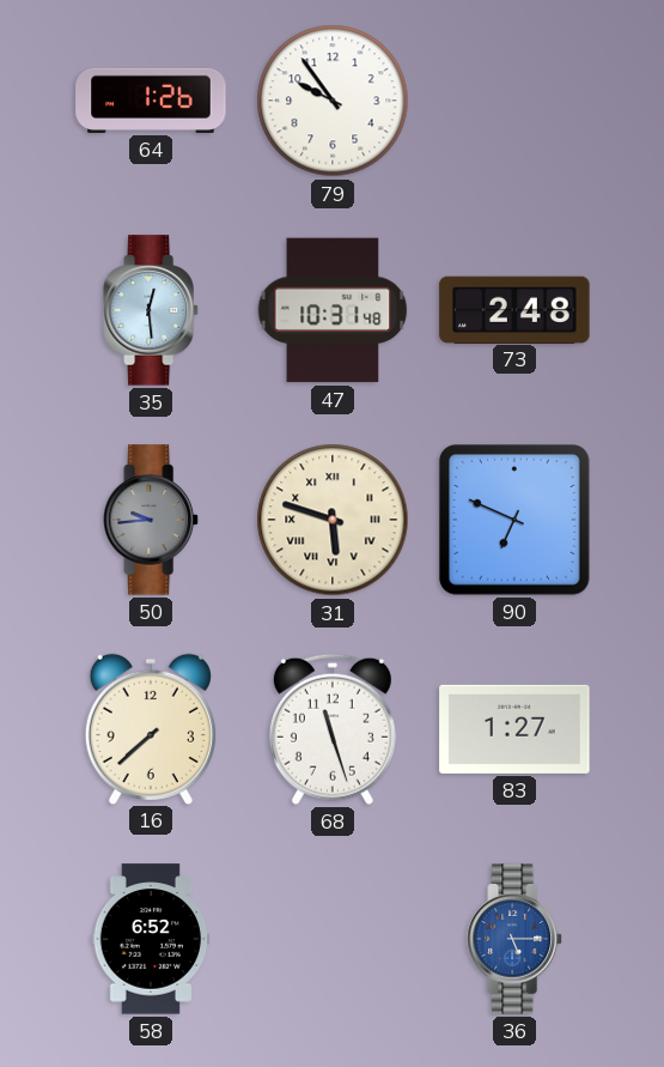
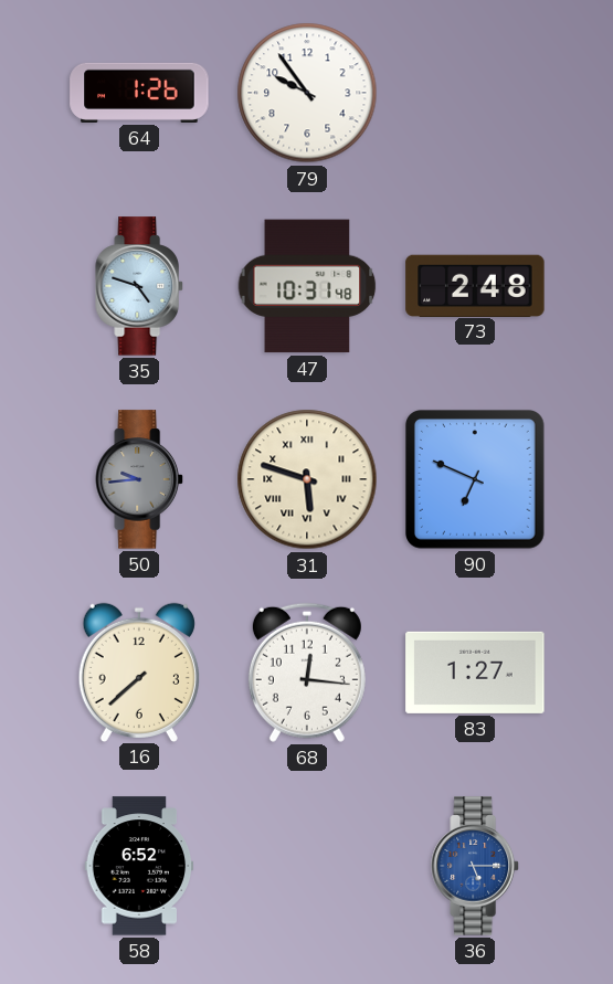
35: 12:29 -> 4:48
68: 11:27 -> 12:16
